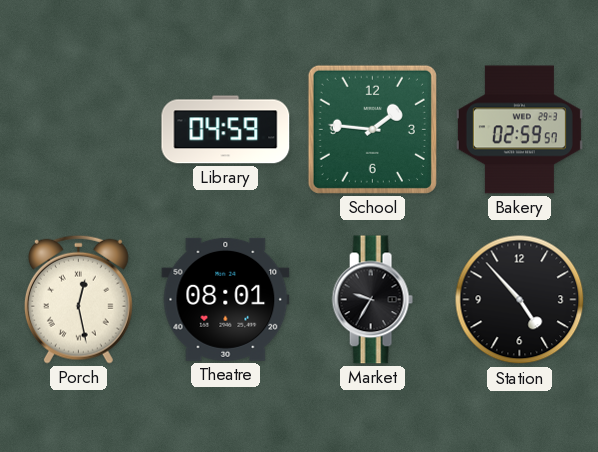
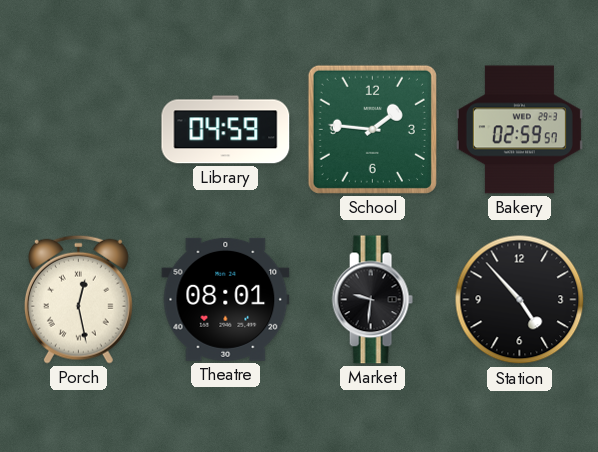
Market: 9:35 -> 9:31
